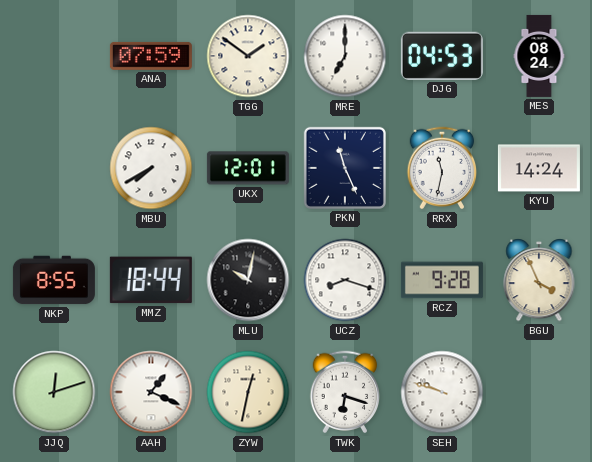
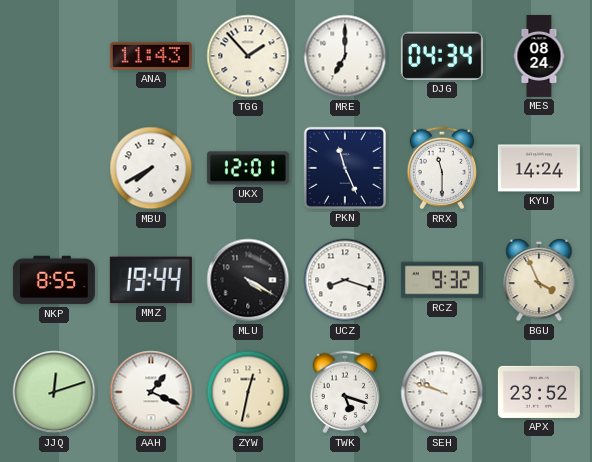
ANA: 07:59 -> 11:43
TGG: 1:51 -> 1:53
DJG: 04:53 -> 04:34
RRX: 11:32 -> 11:30
MMZ: 18:44 -> 19:44
MLU: 10:02 -> 4:20
RCZ: 9:28 -> 9:32
TWK: 6:18 -> 5:18
APX: none -> 23:52
